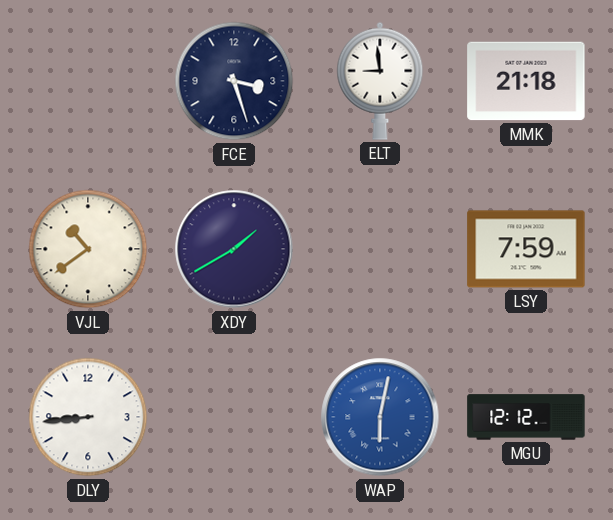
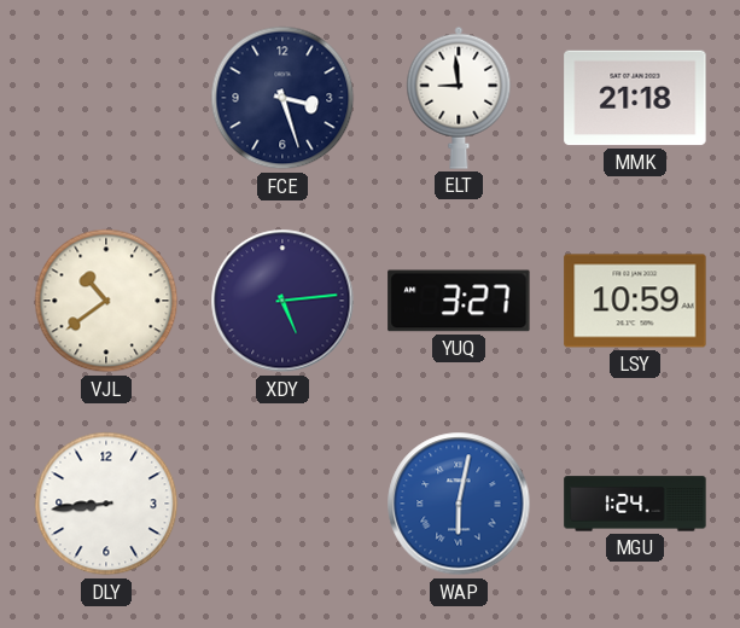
XDY: 1:40 -> 5:14
YUQ: none -> 3:27
LSY: 7:59 -> 10:59
MGU: 12:12 -> 1:24
